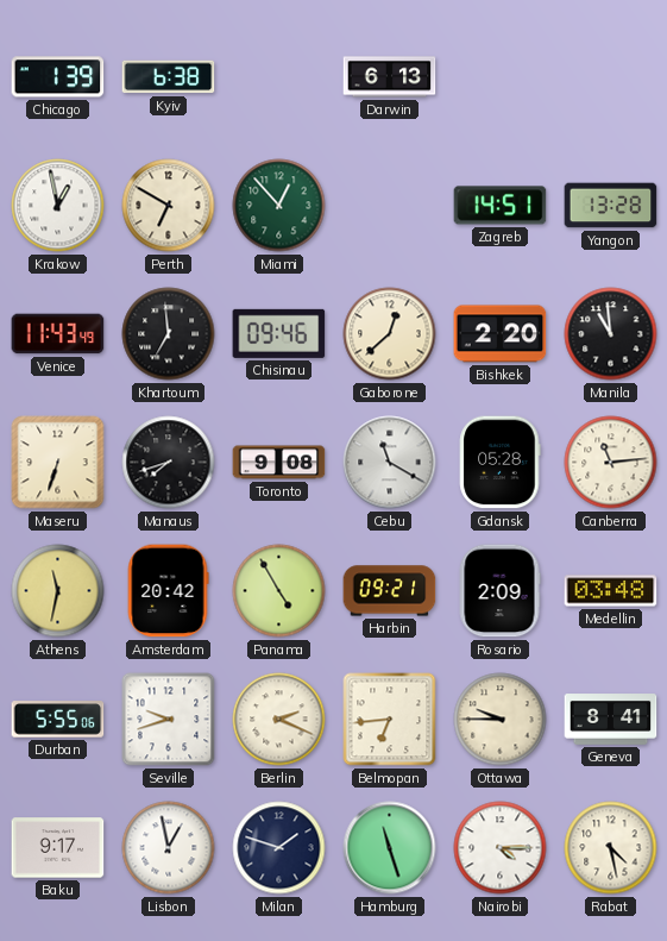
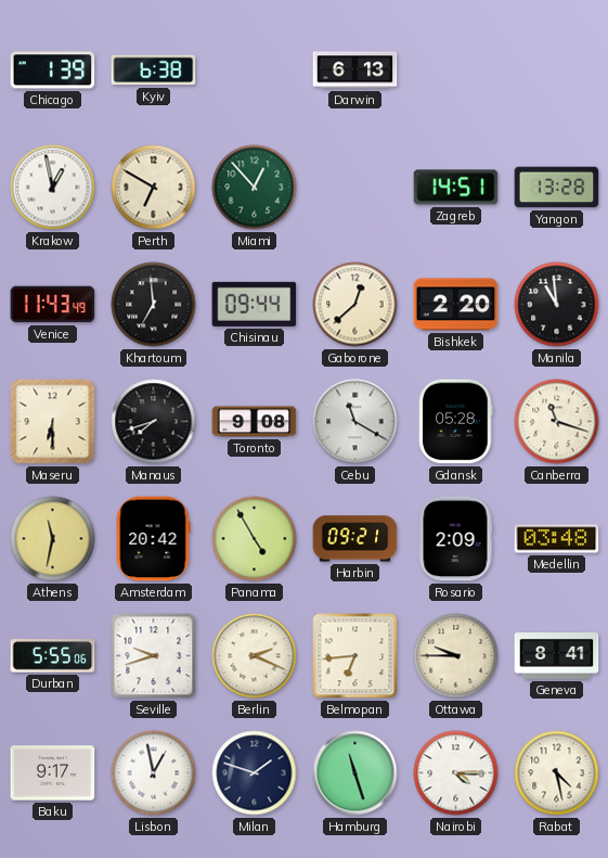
Chisinau: 09:46 -> 09:44
Maseru: 6:33 -> 6:30
Canberra: 11:14 -> 11:18
